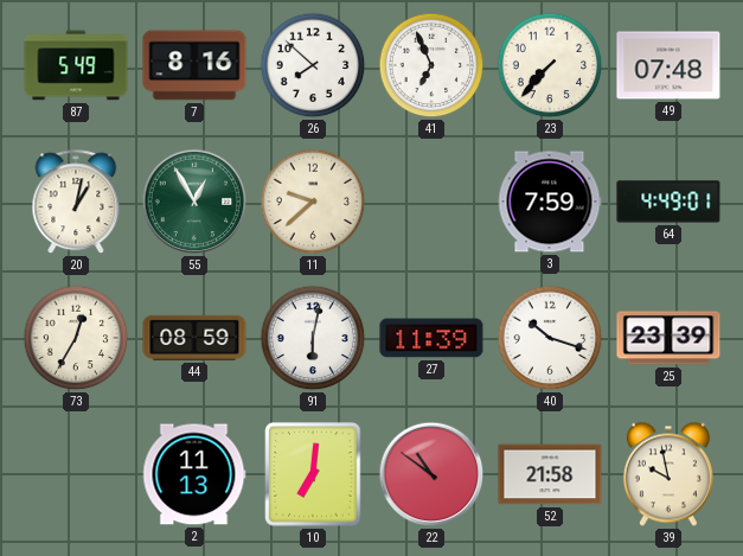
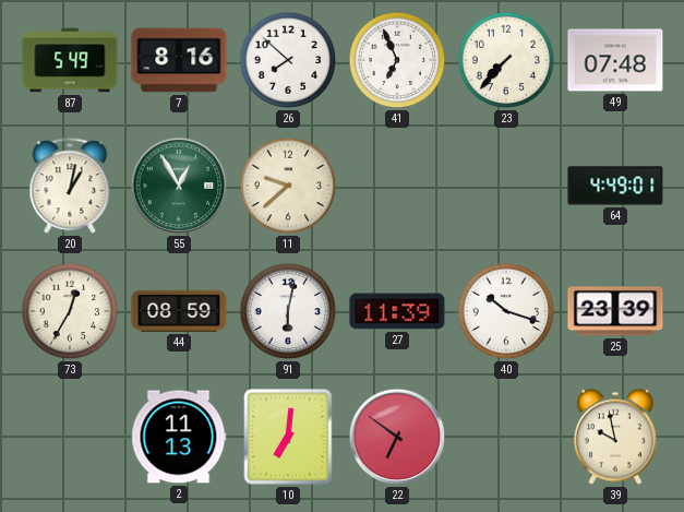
3: 7:59 -> none
22: 10:51 -> 6:51
52: 21:58 -> none
